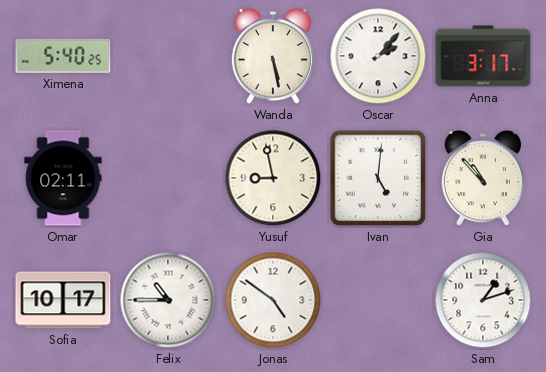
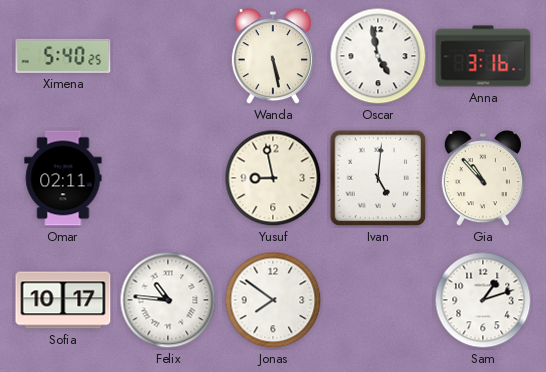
Oscar: 2:07 -> 4:58
Anna: 3:17 -> 3:16
Felix: 10:45 -> 10:46
Jonas: 4:51 -> 7:51
